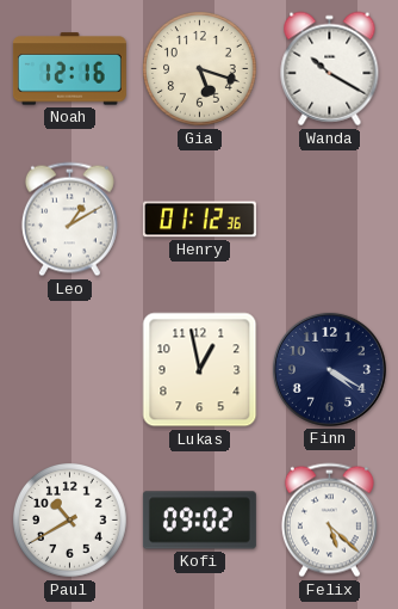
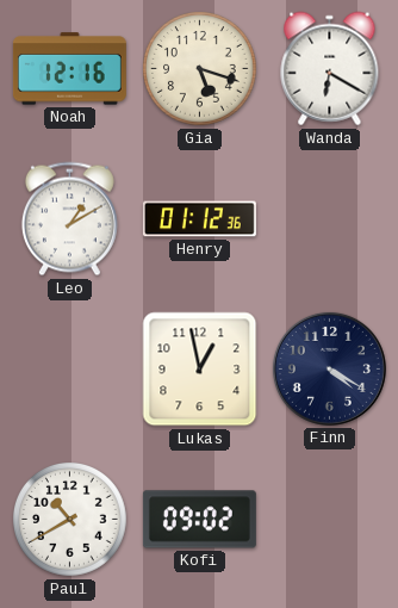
Wanda: 10:20 -> 6:20
Felix: 5:22 -> none
